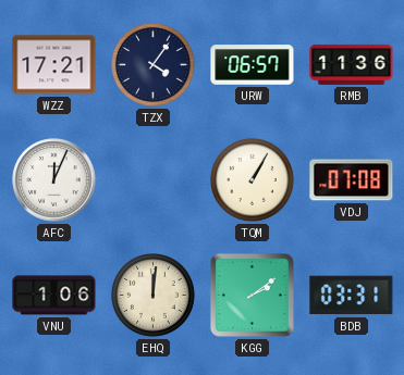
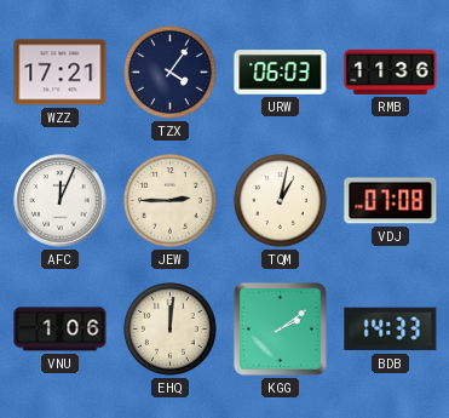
URW: 06:57 -> 06:03
JEW: none -> 2:45
TQM: 1:05 -> 1:02
BDB: 03:31 -> 14:33
